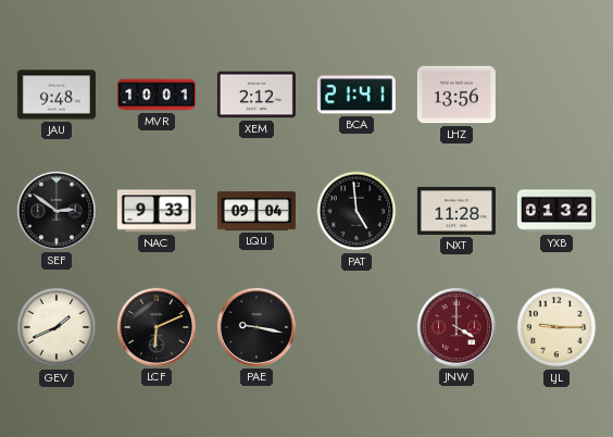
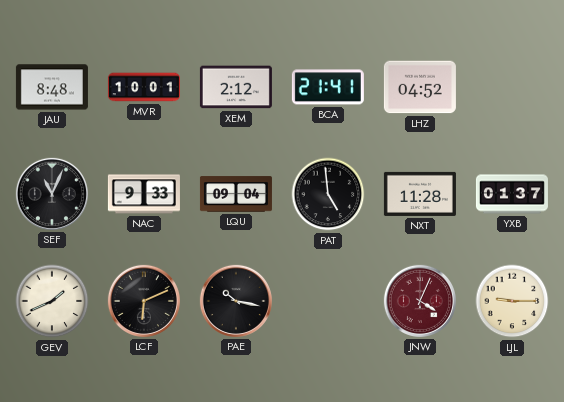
JAU: 9:48 -> 8:48
LHZ: 13:56 -> 04:52
SEF: 2:51 -> 11:04
YXB: 01:32 -> 01:37
PAE: 9:17 -> 10:17
JNW: 4:00 -> 4:04
